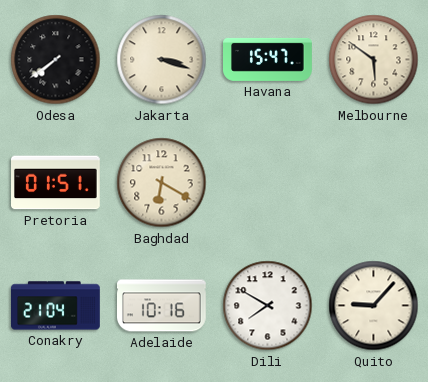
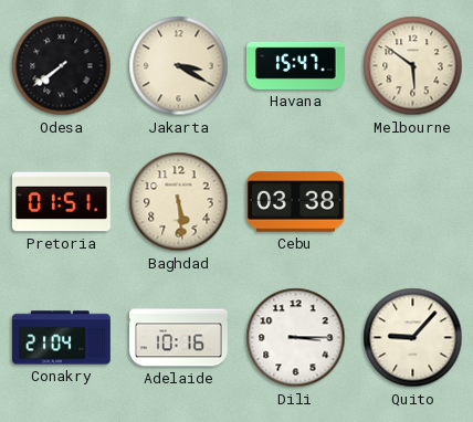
Jakarta: 3:18 -> 3:20
Baghdad: 6:20 -> 5:29
Cebu: none -> 03:38
Dili: 7:50 -> 3:15
